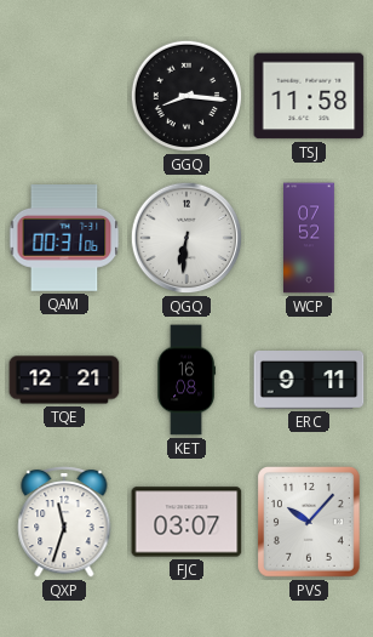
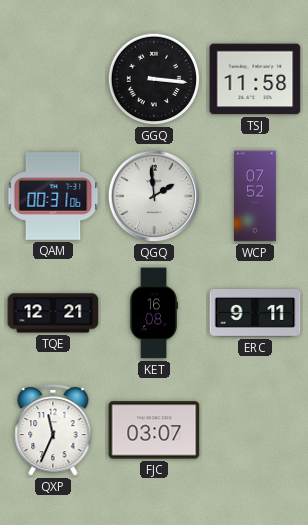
GGQ: 8:16 -> 3:16
QGQ: 6:31 -> 1:59
QXP: 11:33 -> 11:34
PVS: 10:07 -> none
